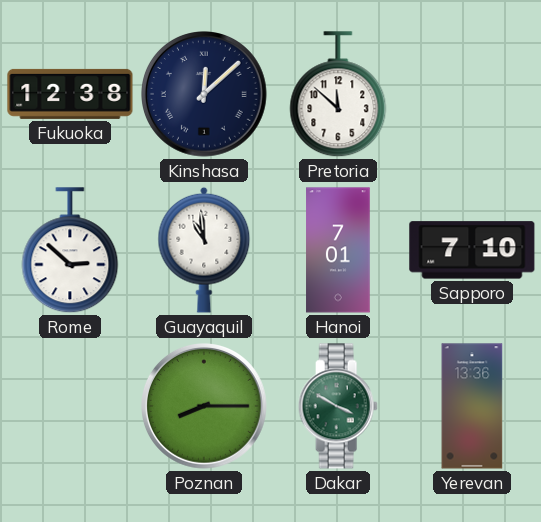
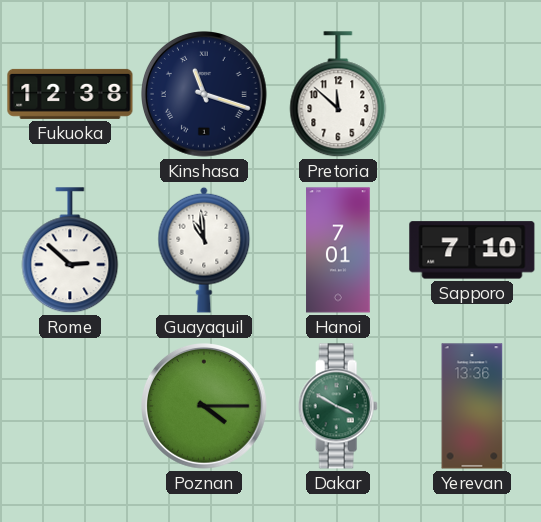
Kinshasa: 12:08 -> 11:18
Poznan: 8:15 -> 4:15
